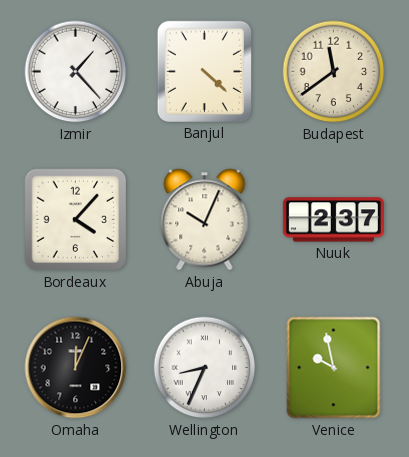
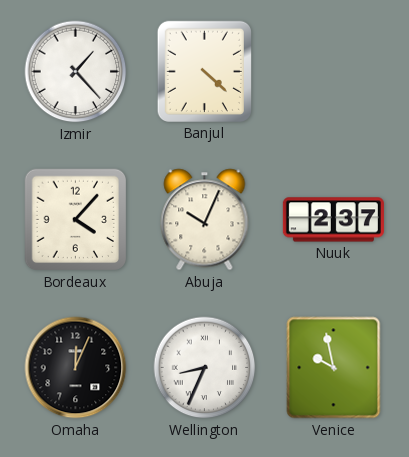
Budapest: 11:39 -> none
